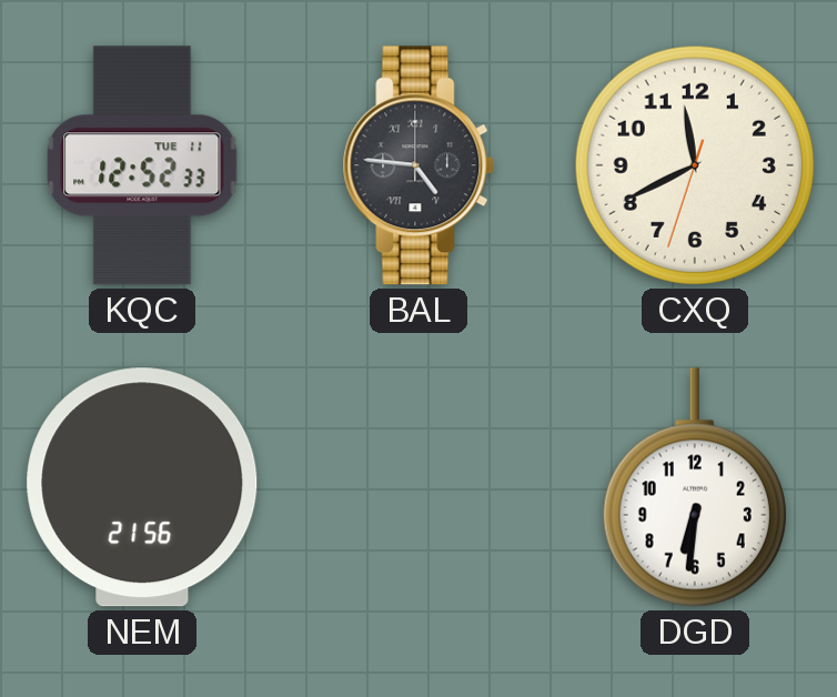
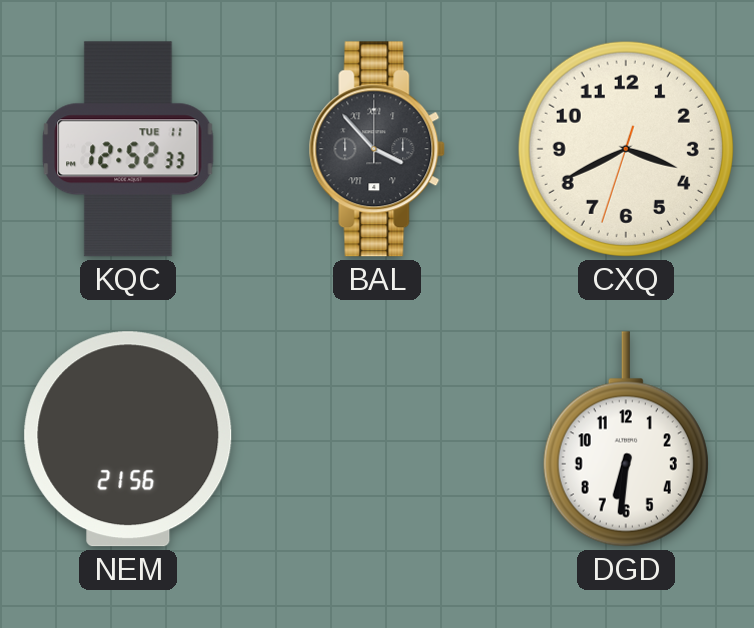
BAL: 4:46 -> 3:53
CXQ: 11:40 -> 3:40
